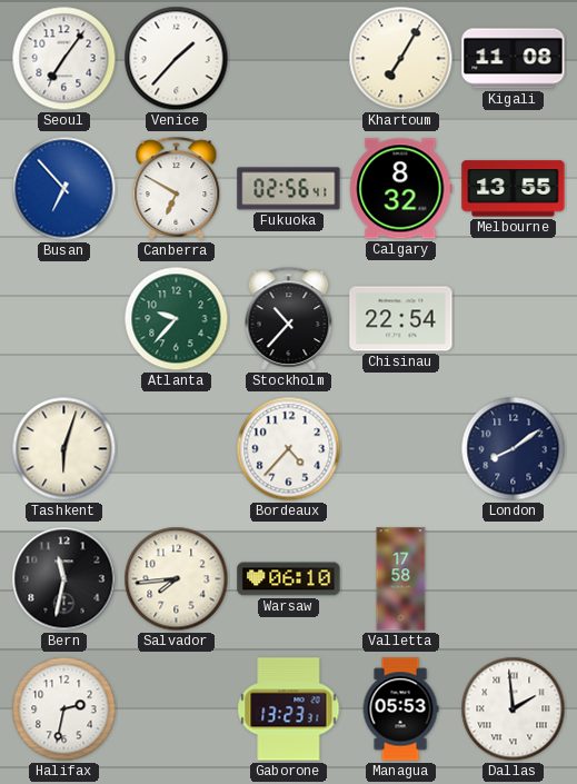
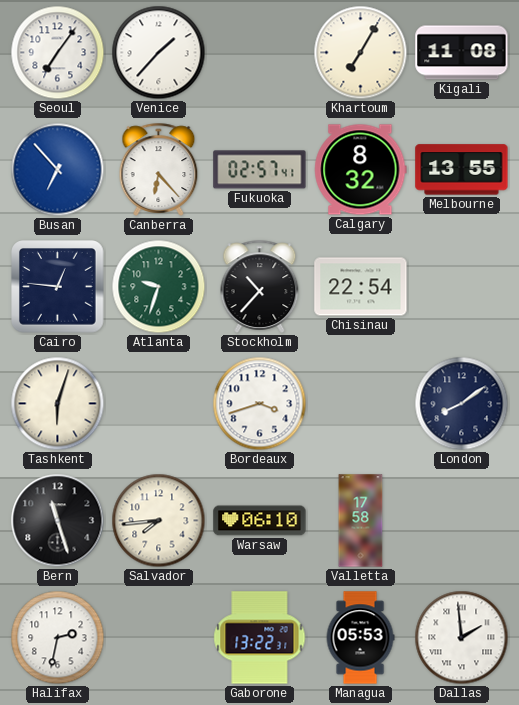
Canberra: 6:50 -> 6:23
Fukuoka: 02:56 -> 02:57
Cairo: none -> 12:46
Atlanta: 9:37 -> 9:33
Bordeaux: 4:37 -> 3:42
Bern: 11:32 -> 11:27
Gaborone: 13:23 -> 13:22
